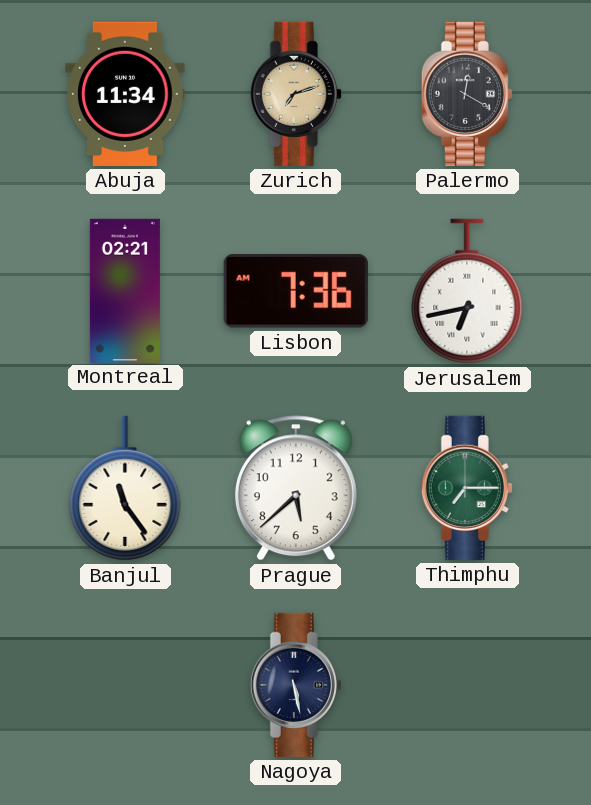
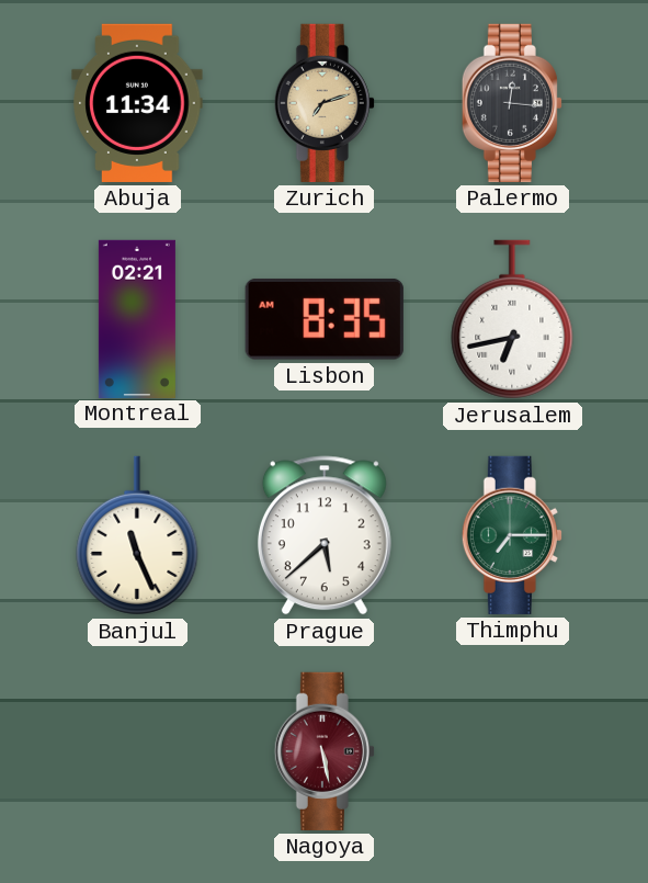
Palermo: 12:20 -> 12:16
Lisbon: 7:36 -> 8:35
Banjul: 11:24 -> 11:26
Nagoya dial: navy -> burgundy
